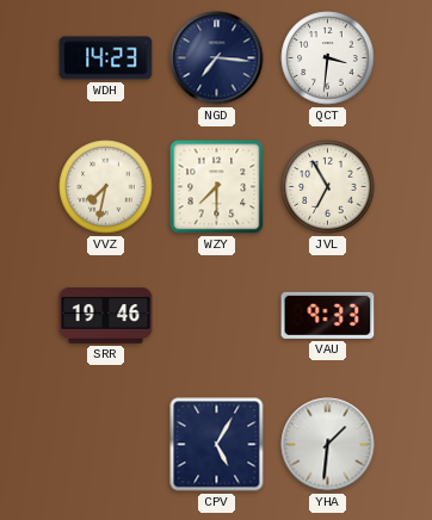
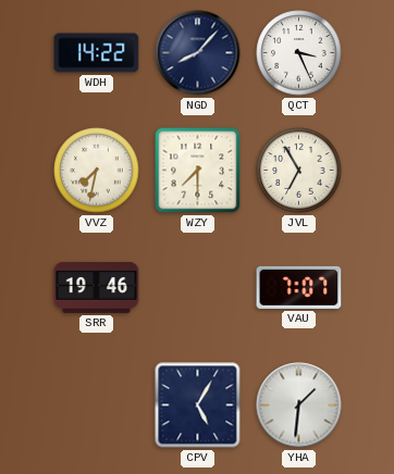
WDH: 14:23 -> 14:22
NGD: 7:16 -> 8:07
QCT: 3:31 -> 3:26
VAU: 9:33 -> 7:07
